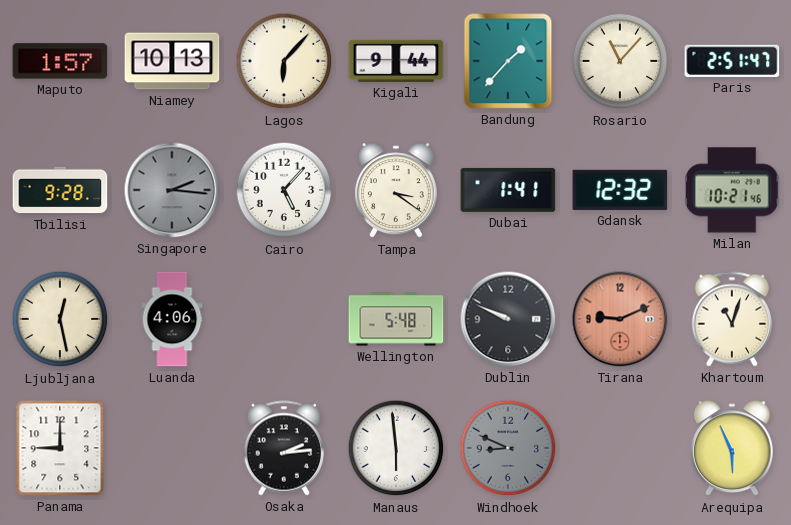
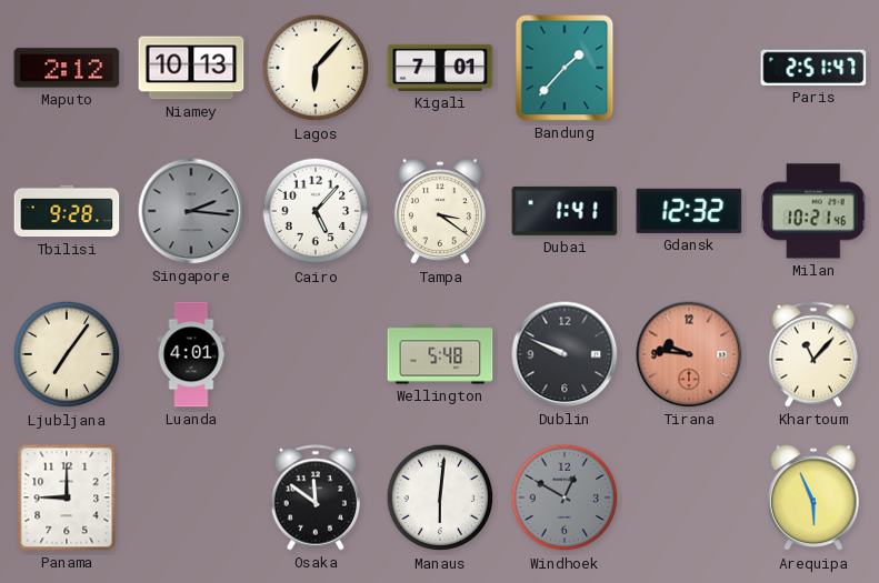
Maputo: 1:57 -> 2:12
Kigali: 9:44 -> 7:01
Rosario: 11:07 -> none
Ljubljana: 12:28 -> 7:06
Luanda: 4:06 -> 4:01
Tirana: 9:11 -> 9:46
Khartoum: 11:03 -> 11:07
Osaka: 2:14 -> 11:51
Manaus: 5:59 -> 6:01
Windhoek: 8:49 -> 12:50
